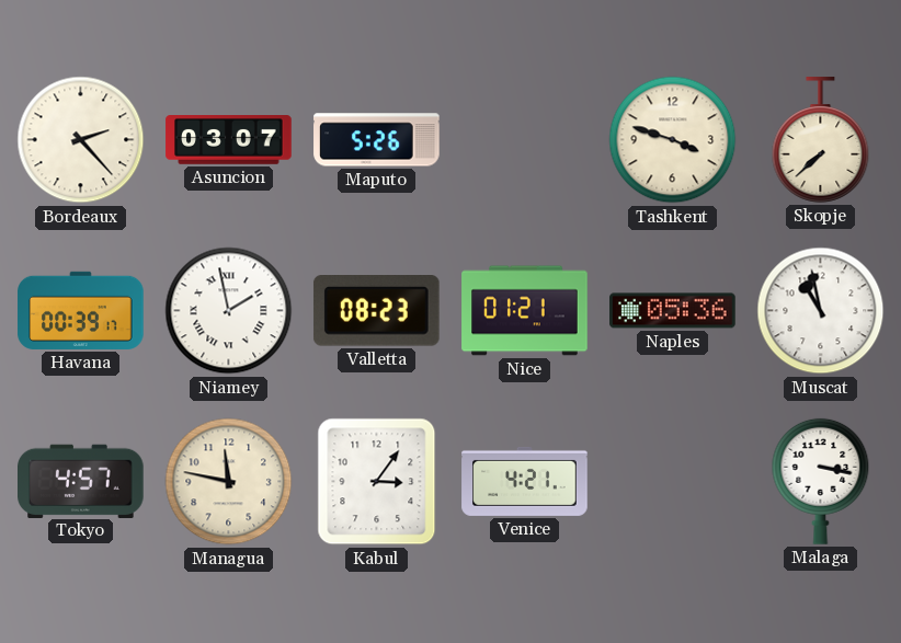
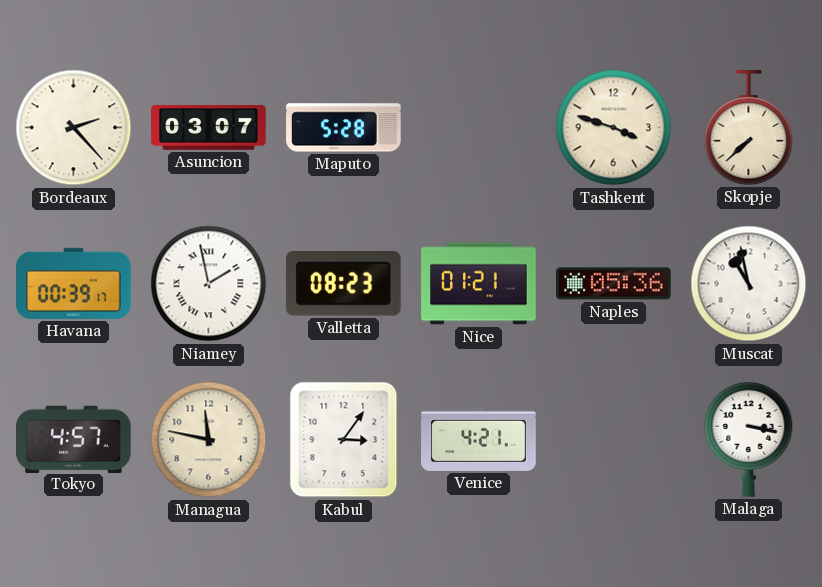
Maputo: 5:26 -> 5:28
